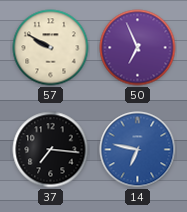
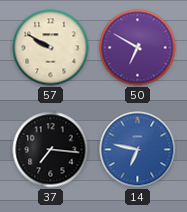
50: 6:56 -> 6:50
